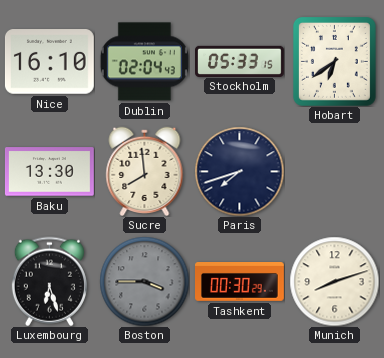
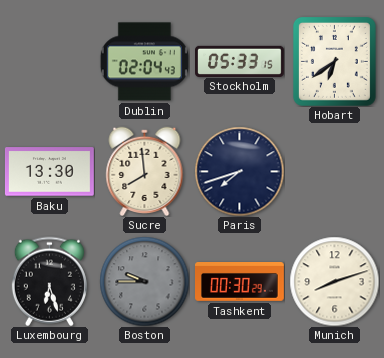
Nice: 16:10 -> none
Boston: 3:45 -> 9:45
